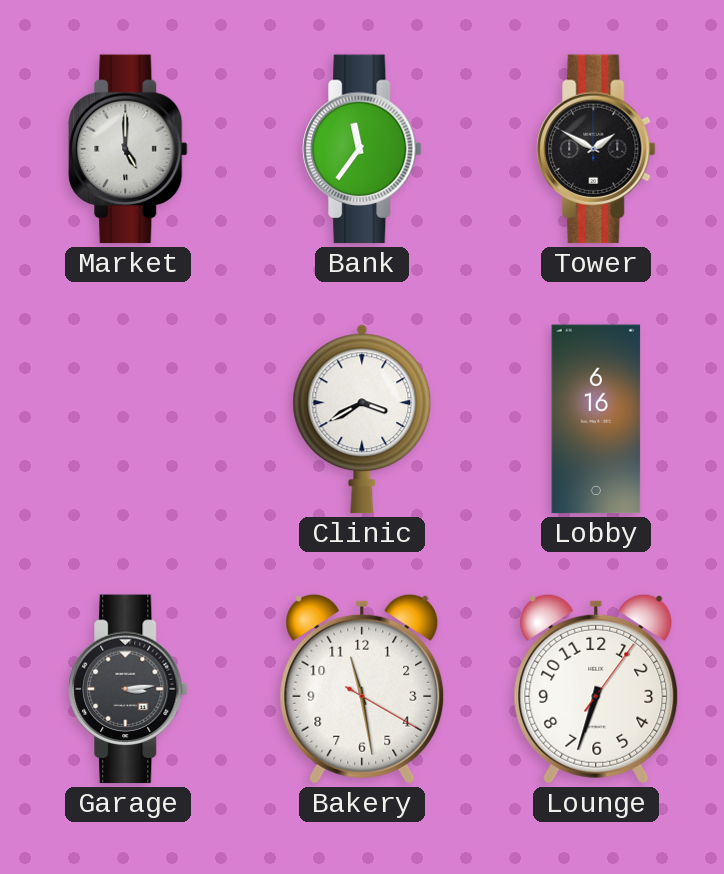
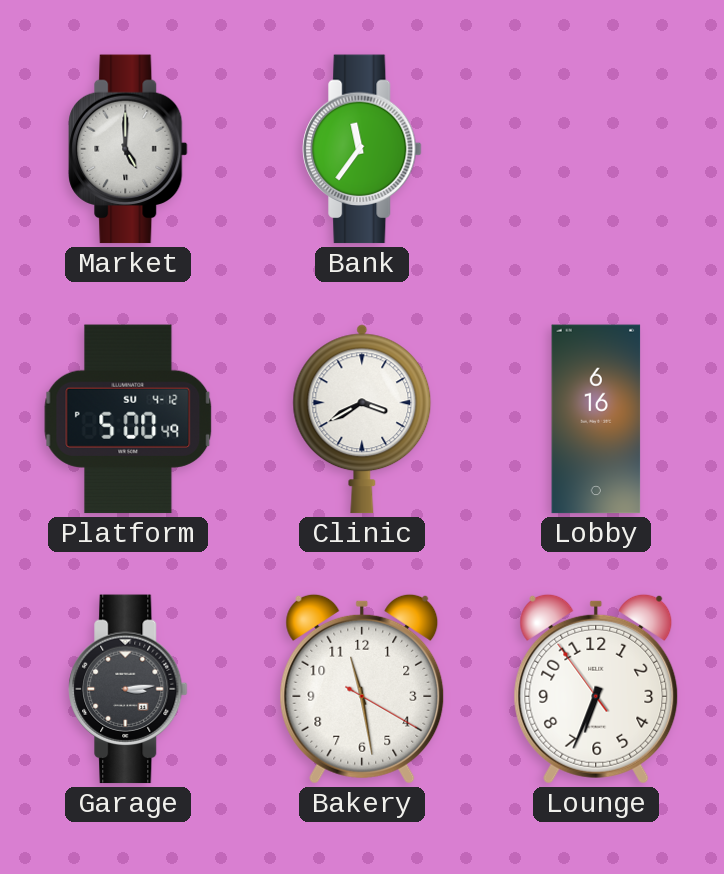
Tower: 1:50 -> none
Platform: none -> 5:00
Lounge: 6:33:06 -> 6:33:54
